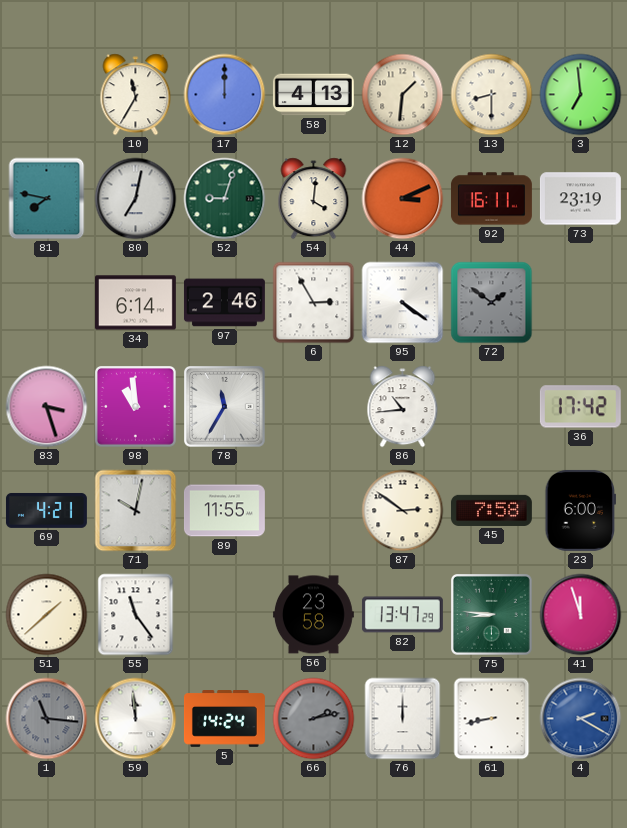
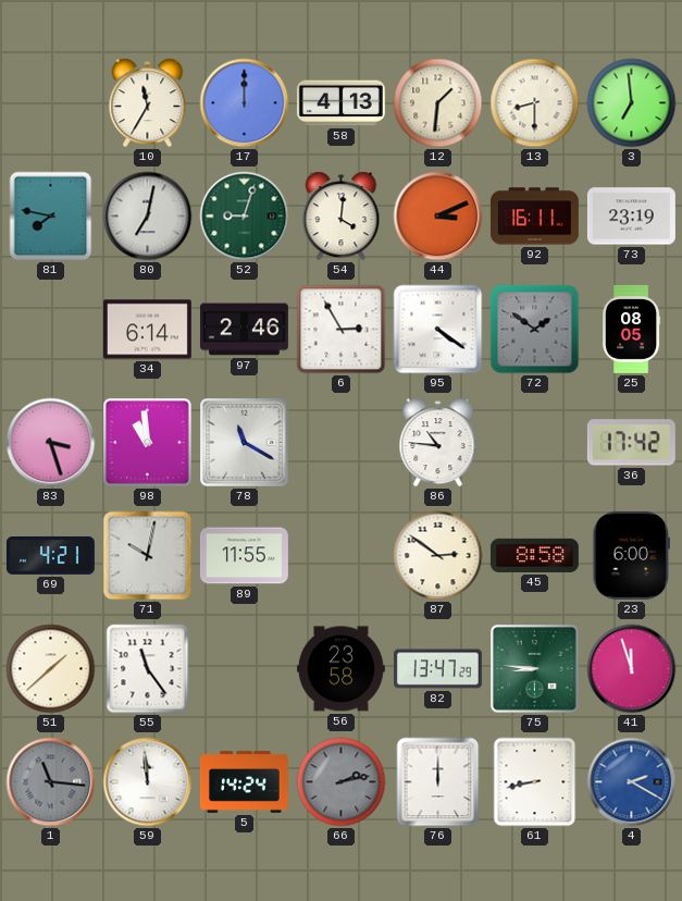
25: none -> 08:05
78: 11:35 -> 11:20
86: 10:44 -> 10:46
45: 7:58 -> 8:58
